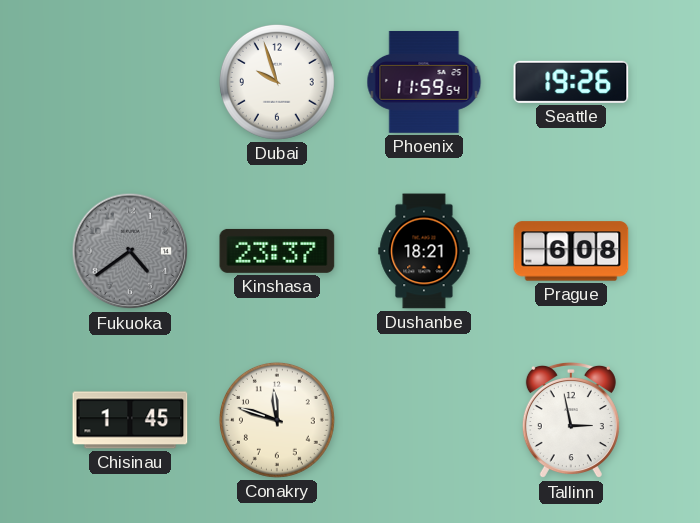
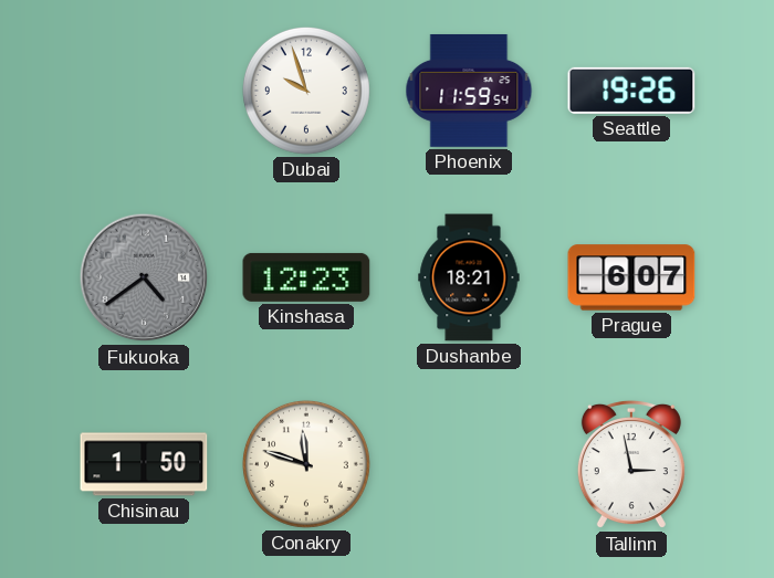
Kinshasa: 23:37 -> 12:23
Prague: 6:08 -> 6:07
Chisinau: 1:45 -> 1:50
